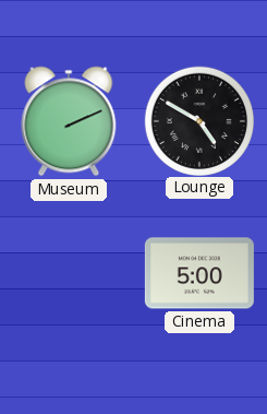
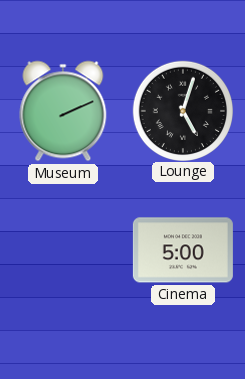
Lounge: 4:50 -> 5:03
